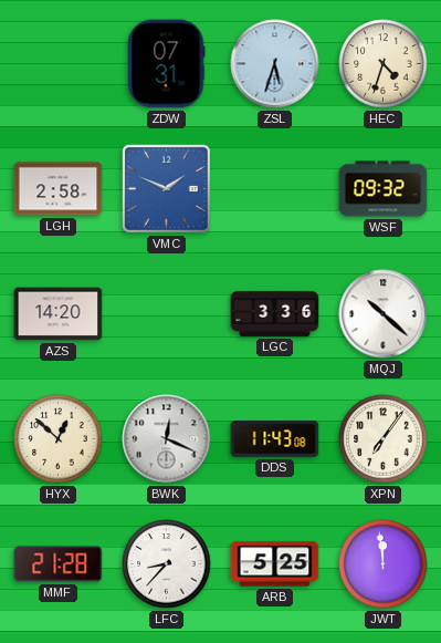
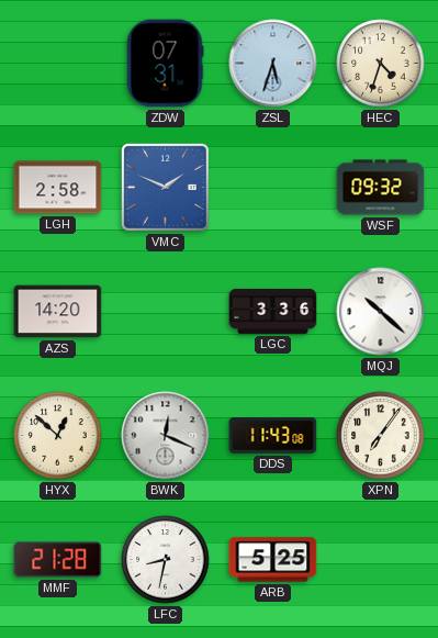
LFC: 8:37 -> 8:32
JWT: 11:59 -> none
